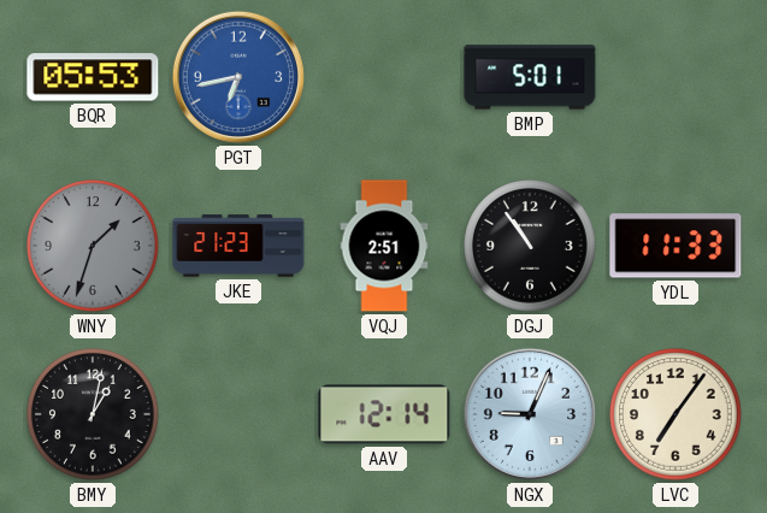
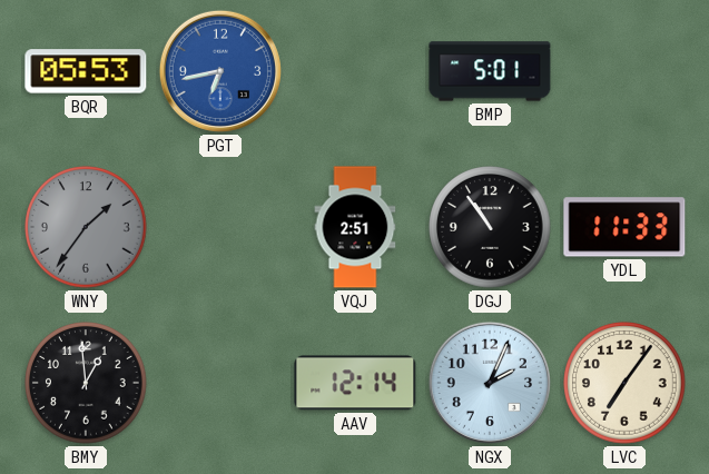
WNY: 1:33 -> 1:36
JKE: 21:23 -> none
BMY: 1:02 -> 12:59
NGX: 9:04 -> 2:04
